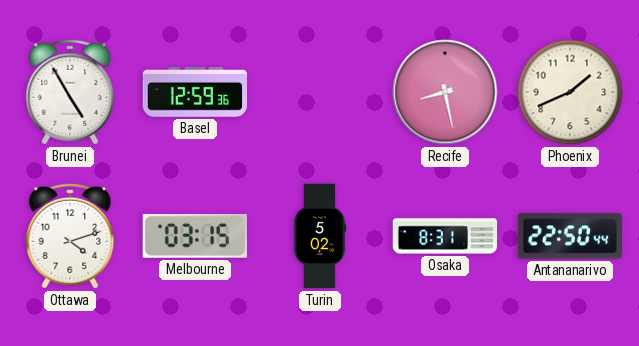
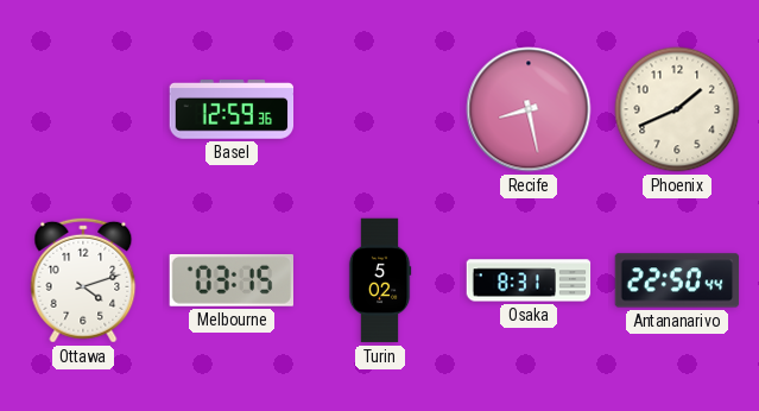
Brunei: 4:55 -> none
